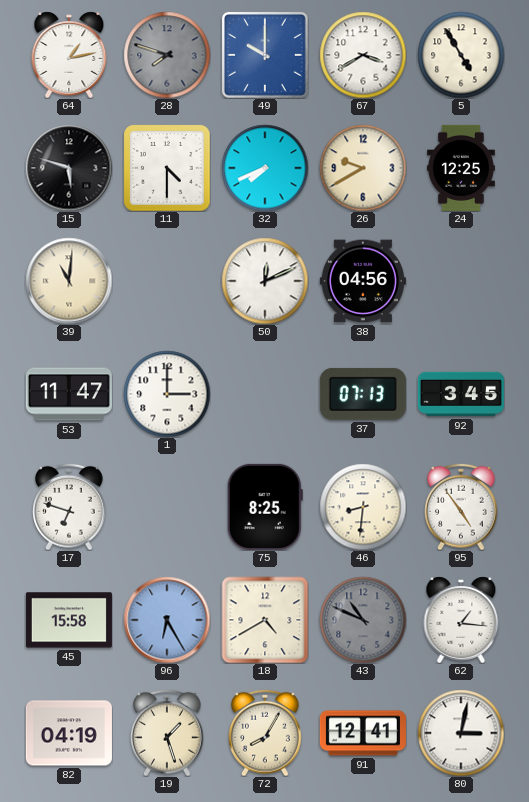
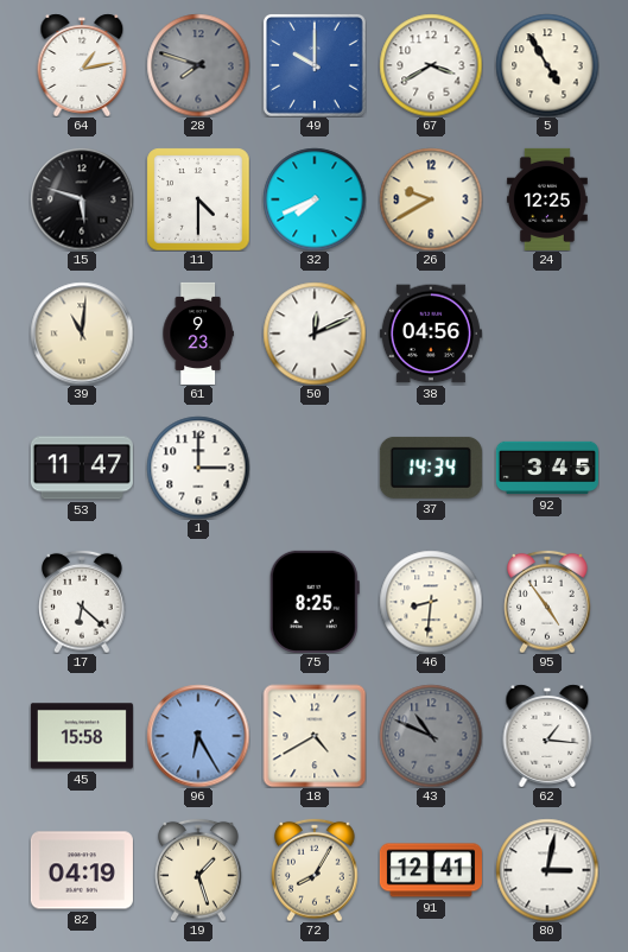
61: none -> 9:23
37: 07:13 -> 14:34
17: 6:48 -> 6:22
